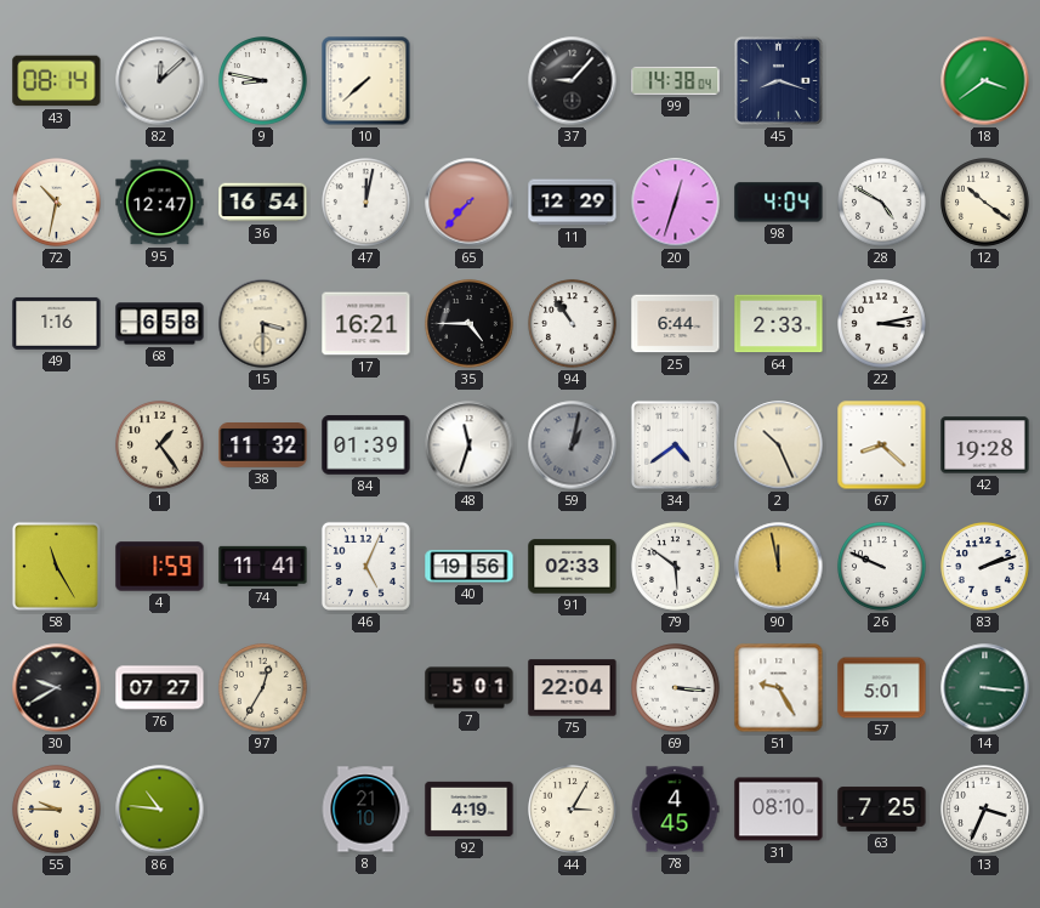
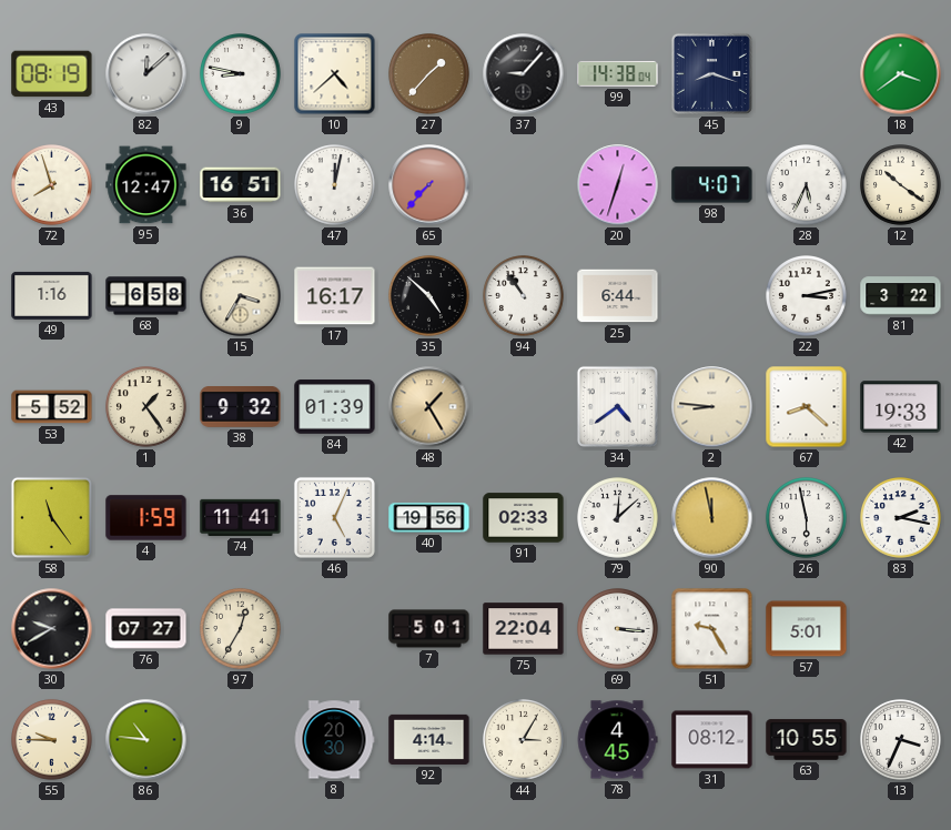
43: 08:14 -> 08:19
10: 7:38 -> 4:38
27: none -> 1:37
72: 10:32 -> 7:57
36: 16:54 -> 16:51
11: 12:29 -> none
98: 4:04 -> 4:07
28: 4:50 -> 5:34
15: 3:30 -> 3:35
17: 16:21 -> 16:17
35: 4:45 -> 4:52
64: 2:33 -> none
81: none -> 3:22
53: none -> 5:52
38: 11:32 -> 9:32
48: 11:33 -> 1:25
48 dial: white -> champagne
59: 1:02 -> none
2: 10:26 -> 8:46
42: 19:28 -> 19:33
58: 11:25 -> 11:24
79: 5:51 -> 12:08
26: 9:49 -> 5:58
83: 2:12 -> 2:17
14: 3:16 -> none
8: 21:10 -> 20:30
92: 4:19 -> 4:14
31: 08:10 -> 08:12
63: 7:25 -> 10:55
